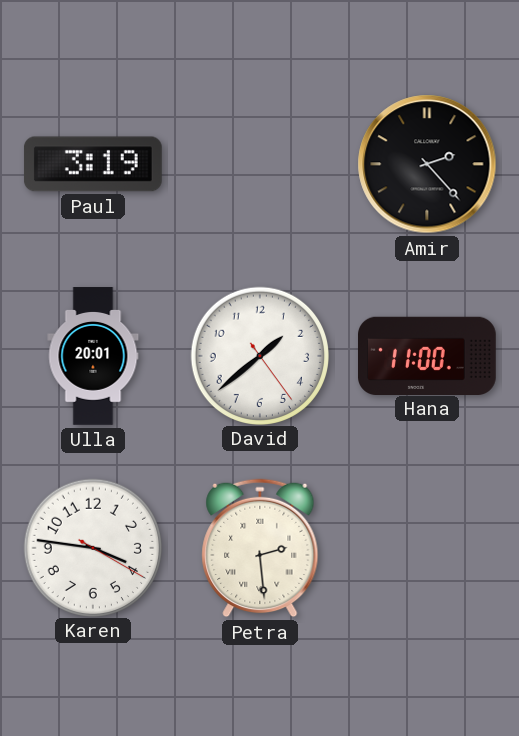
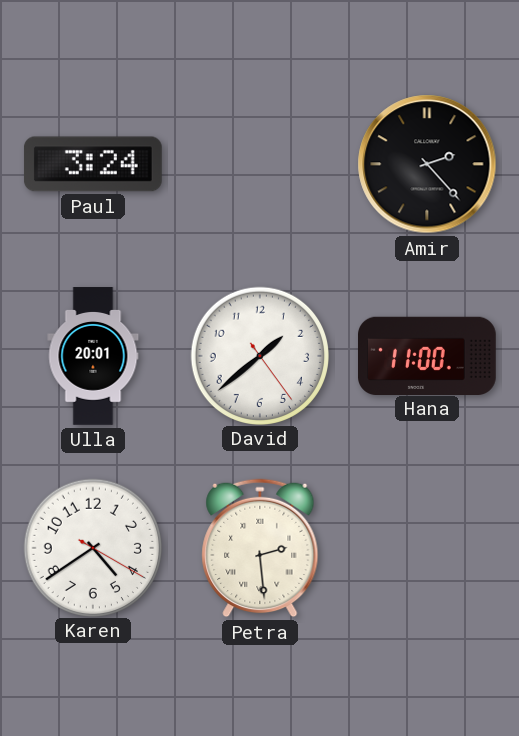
Paul: 3:19 -> 3:24
Karen: 3:46 -> 4:39
